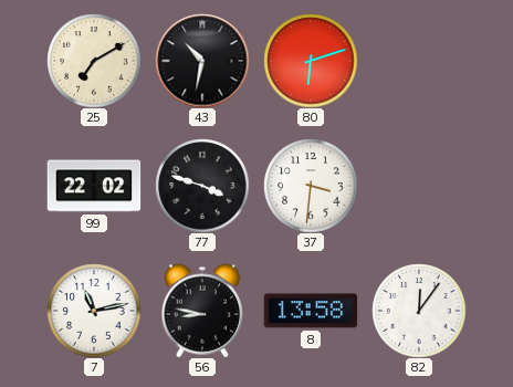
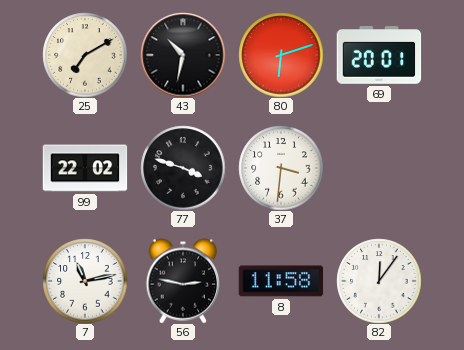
69: none -> 20:01
56: 8:47 -> 2:47
8: 13:58 -> 11:58
